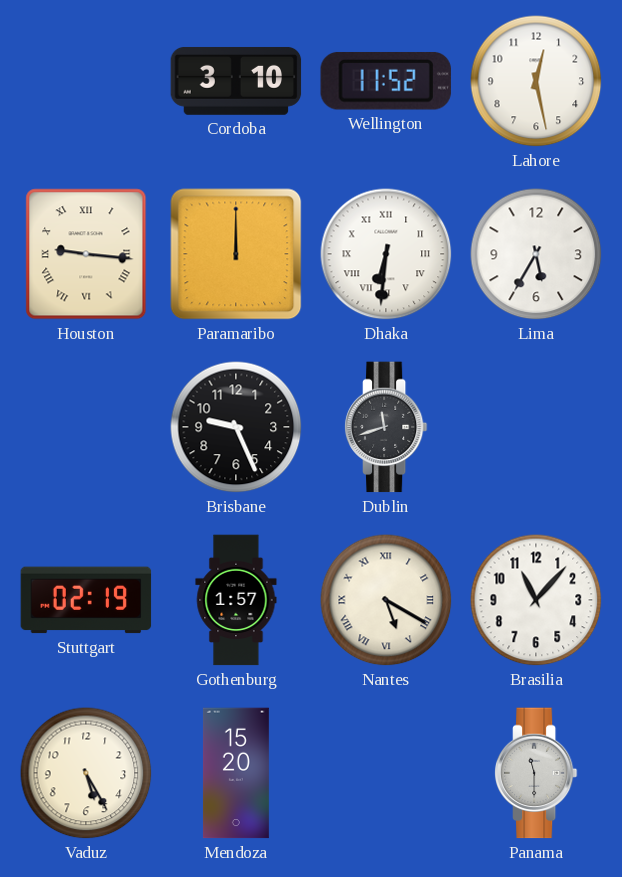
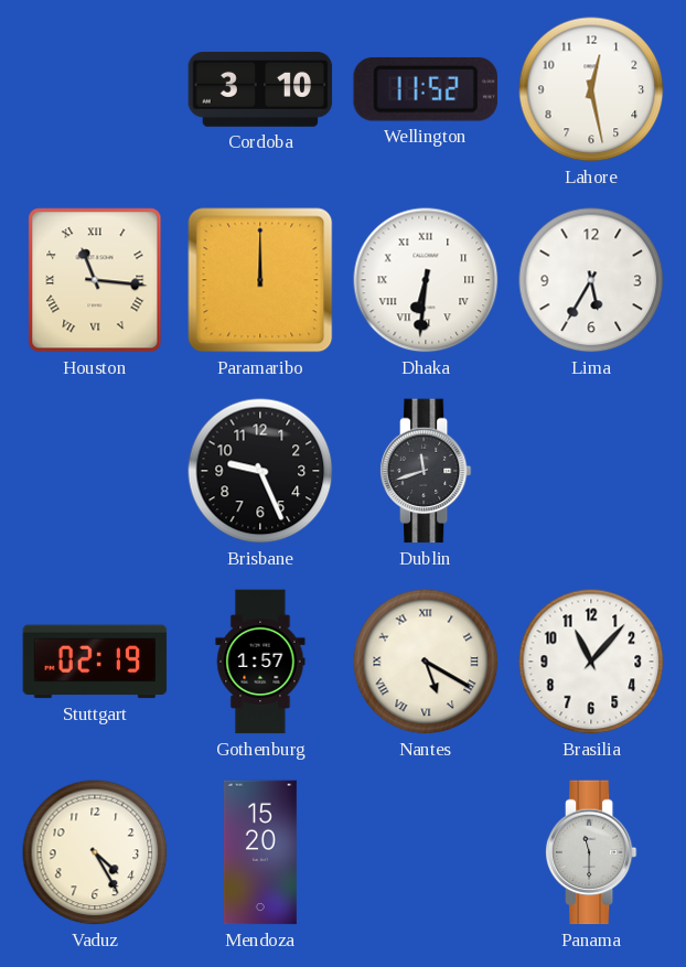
Houston: 9:16 -> 11:16
Vaduz: 5:25 -> 4:25
